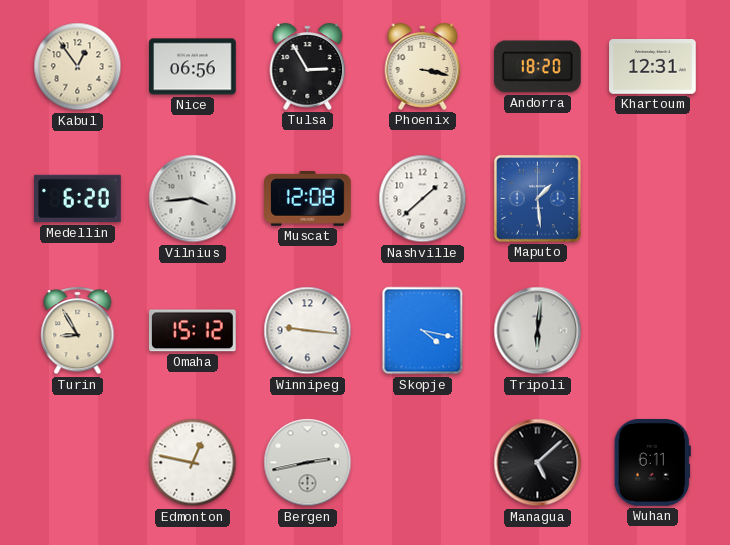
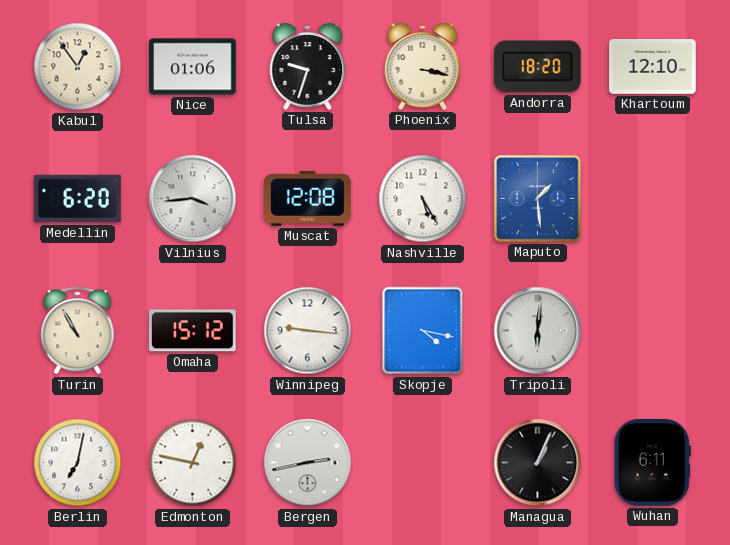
Nice: 06:56 -> 01:06
Tulsa: 2:55 -> 9:33
Khartoum: 12:31 -> 12:10
Nashville: 1:38 -> 5:25
Turin: 8:55 -> 10:55
Berlin: none -> 7:02
Managua: 5:08 -> 1:04
